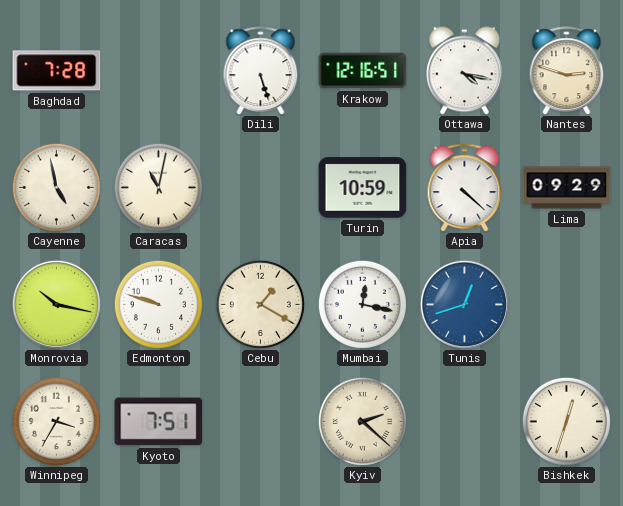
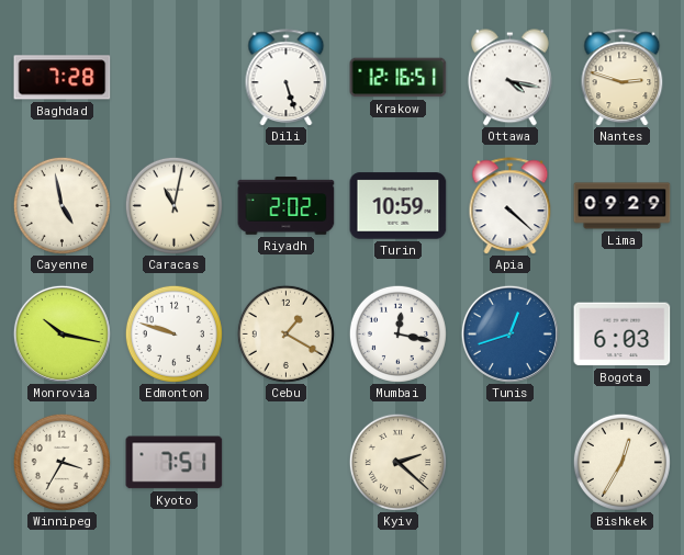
Riyadh: none -> 2:02
Bogota: none -> 6:03
Bishkek: 12:33 -> 12:35
